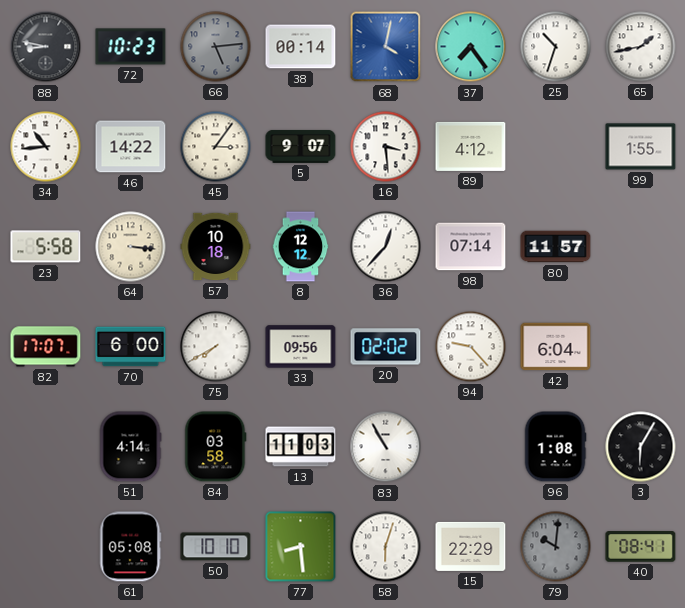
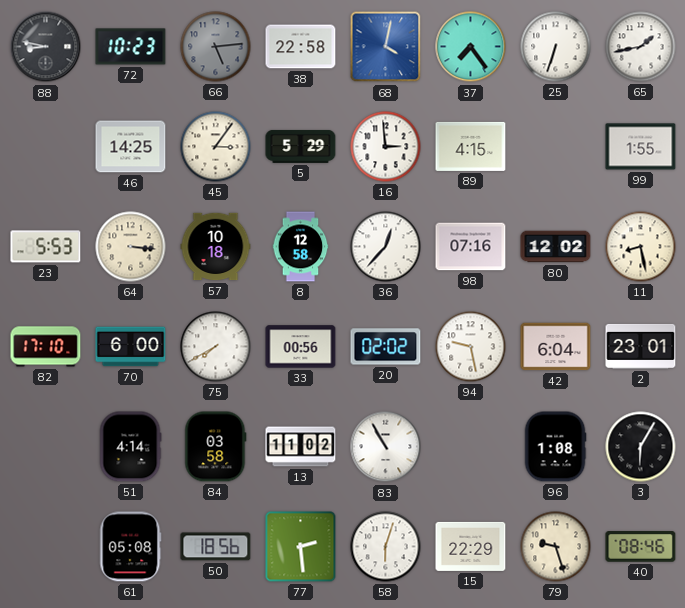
38: 00:14 -> 22:58
25: 10:33 -> 6:33
34: 10:44 -> none
46: 14:22 -> 14:25
5: 9:07 -> 5:29
16: 3:29 -> 2:59
89: 4:12 -> 4:15
23: 5:58 -> 5:53
8: 12:12 -> 12:58
98: 07:14 -> 07:16
80: 11:57 -> 12:02
11: none -> 8:28
82: 17:07 -> 17:10
33: 09:56 -> 00:56
94: 9:23 -> 9:28
2: none -> 23:01
13: 11:03 -> 11:02
50: 10:10 -> 18:56
77: 8:29 -> 2:29
79: 10:01 -> 9:27
79 dial: grey -> cream
40: 08:41 -> 08:46
